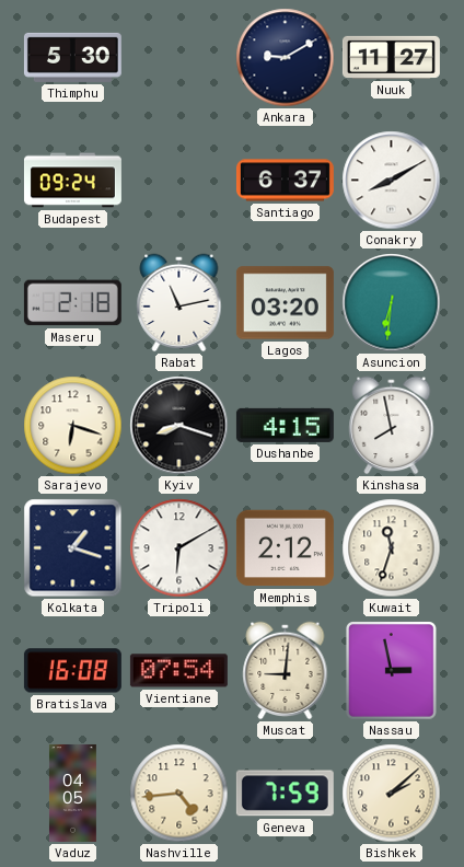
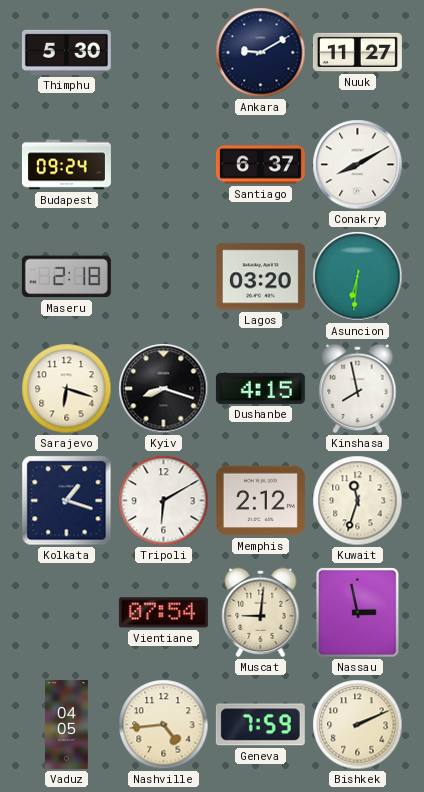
Rabat: 11:13 -> none
Bratislava: 16:08 -> none
Bishkek: 2:08 -> 2:11
